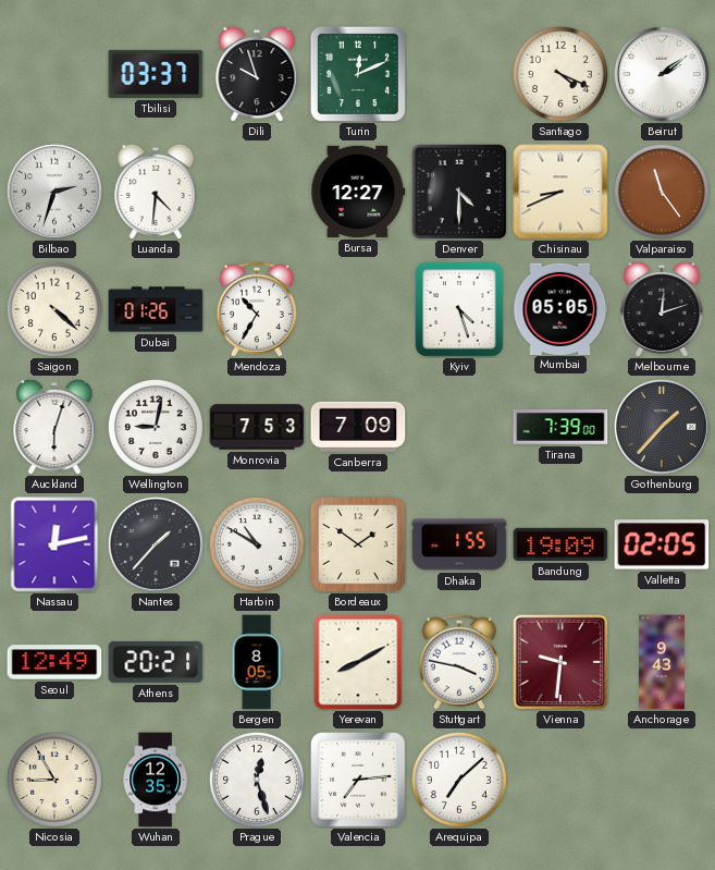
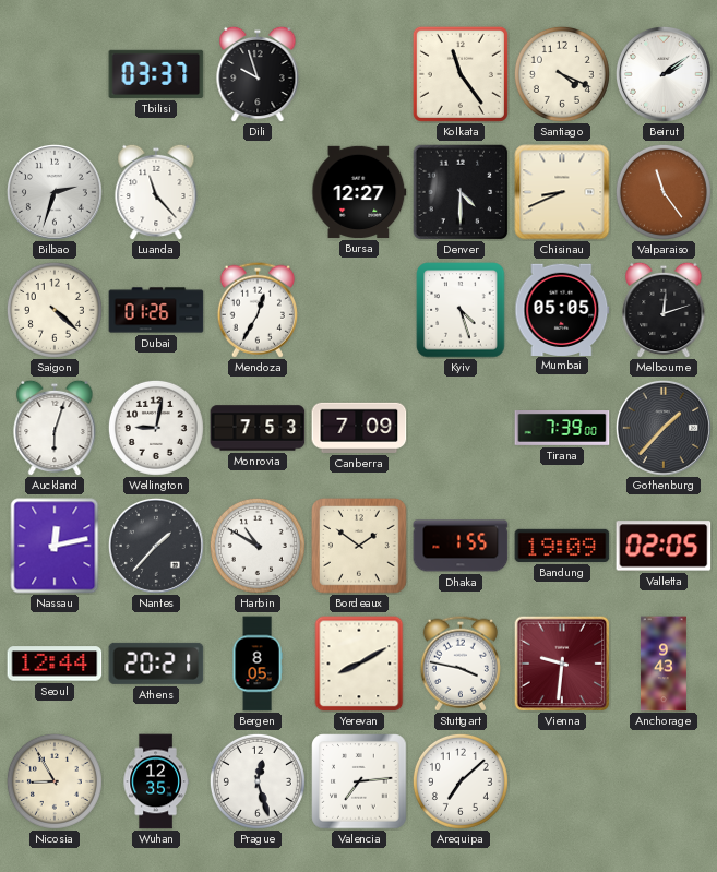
Turin: 12:11 -> none
Kolkata: none -> 11:24
Luanda: 4:31 -> 11:23
Mendoza: 10:35 -> 12:35
Seoul: 12:49 -> 12:44
